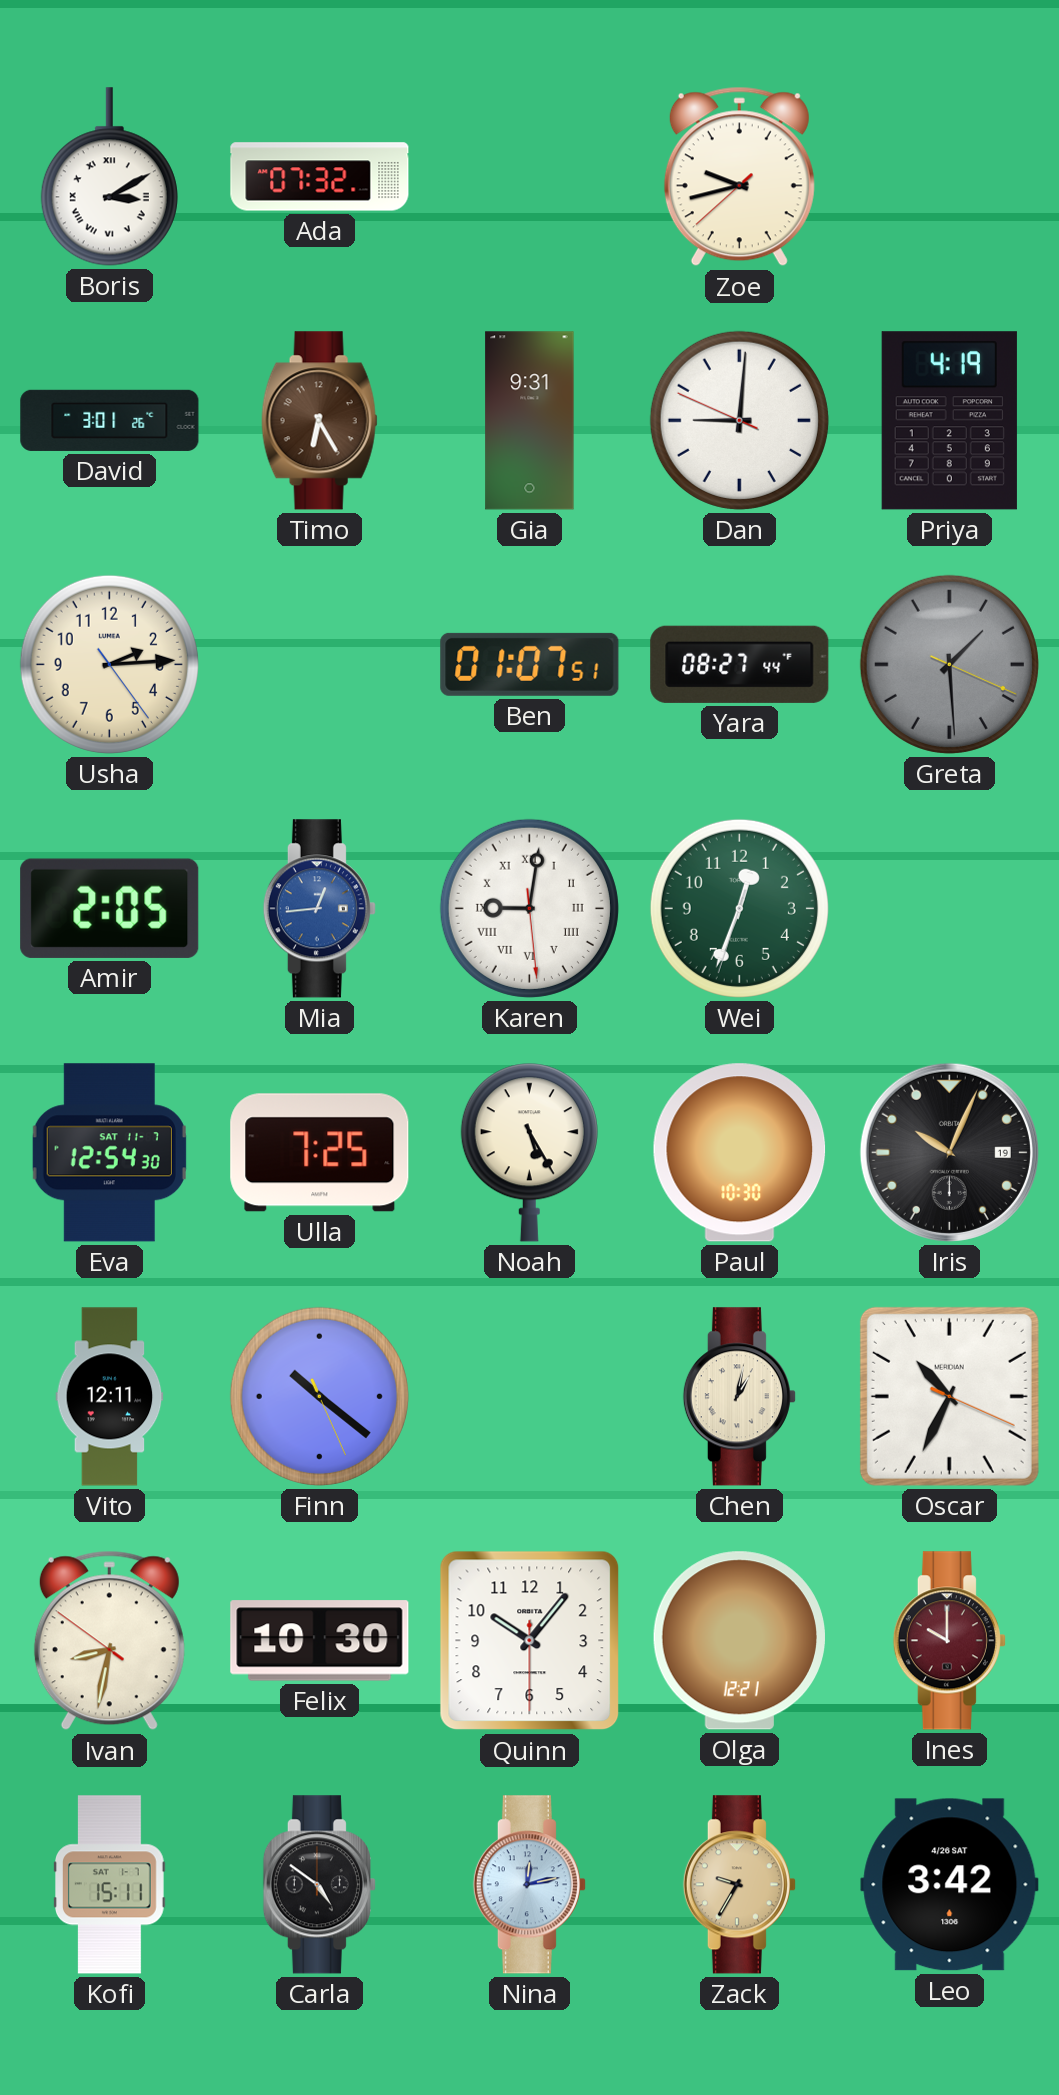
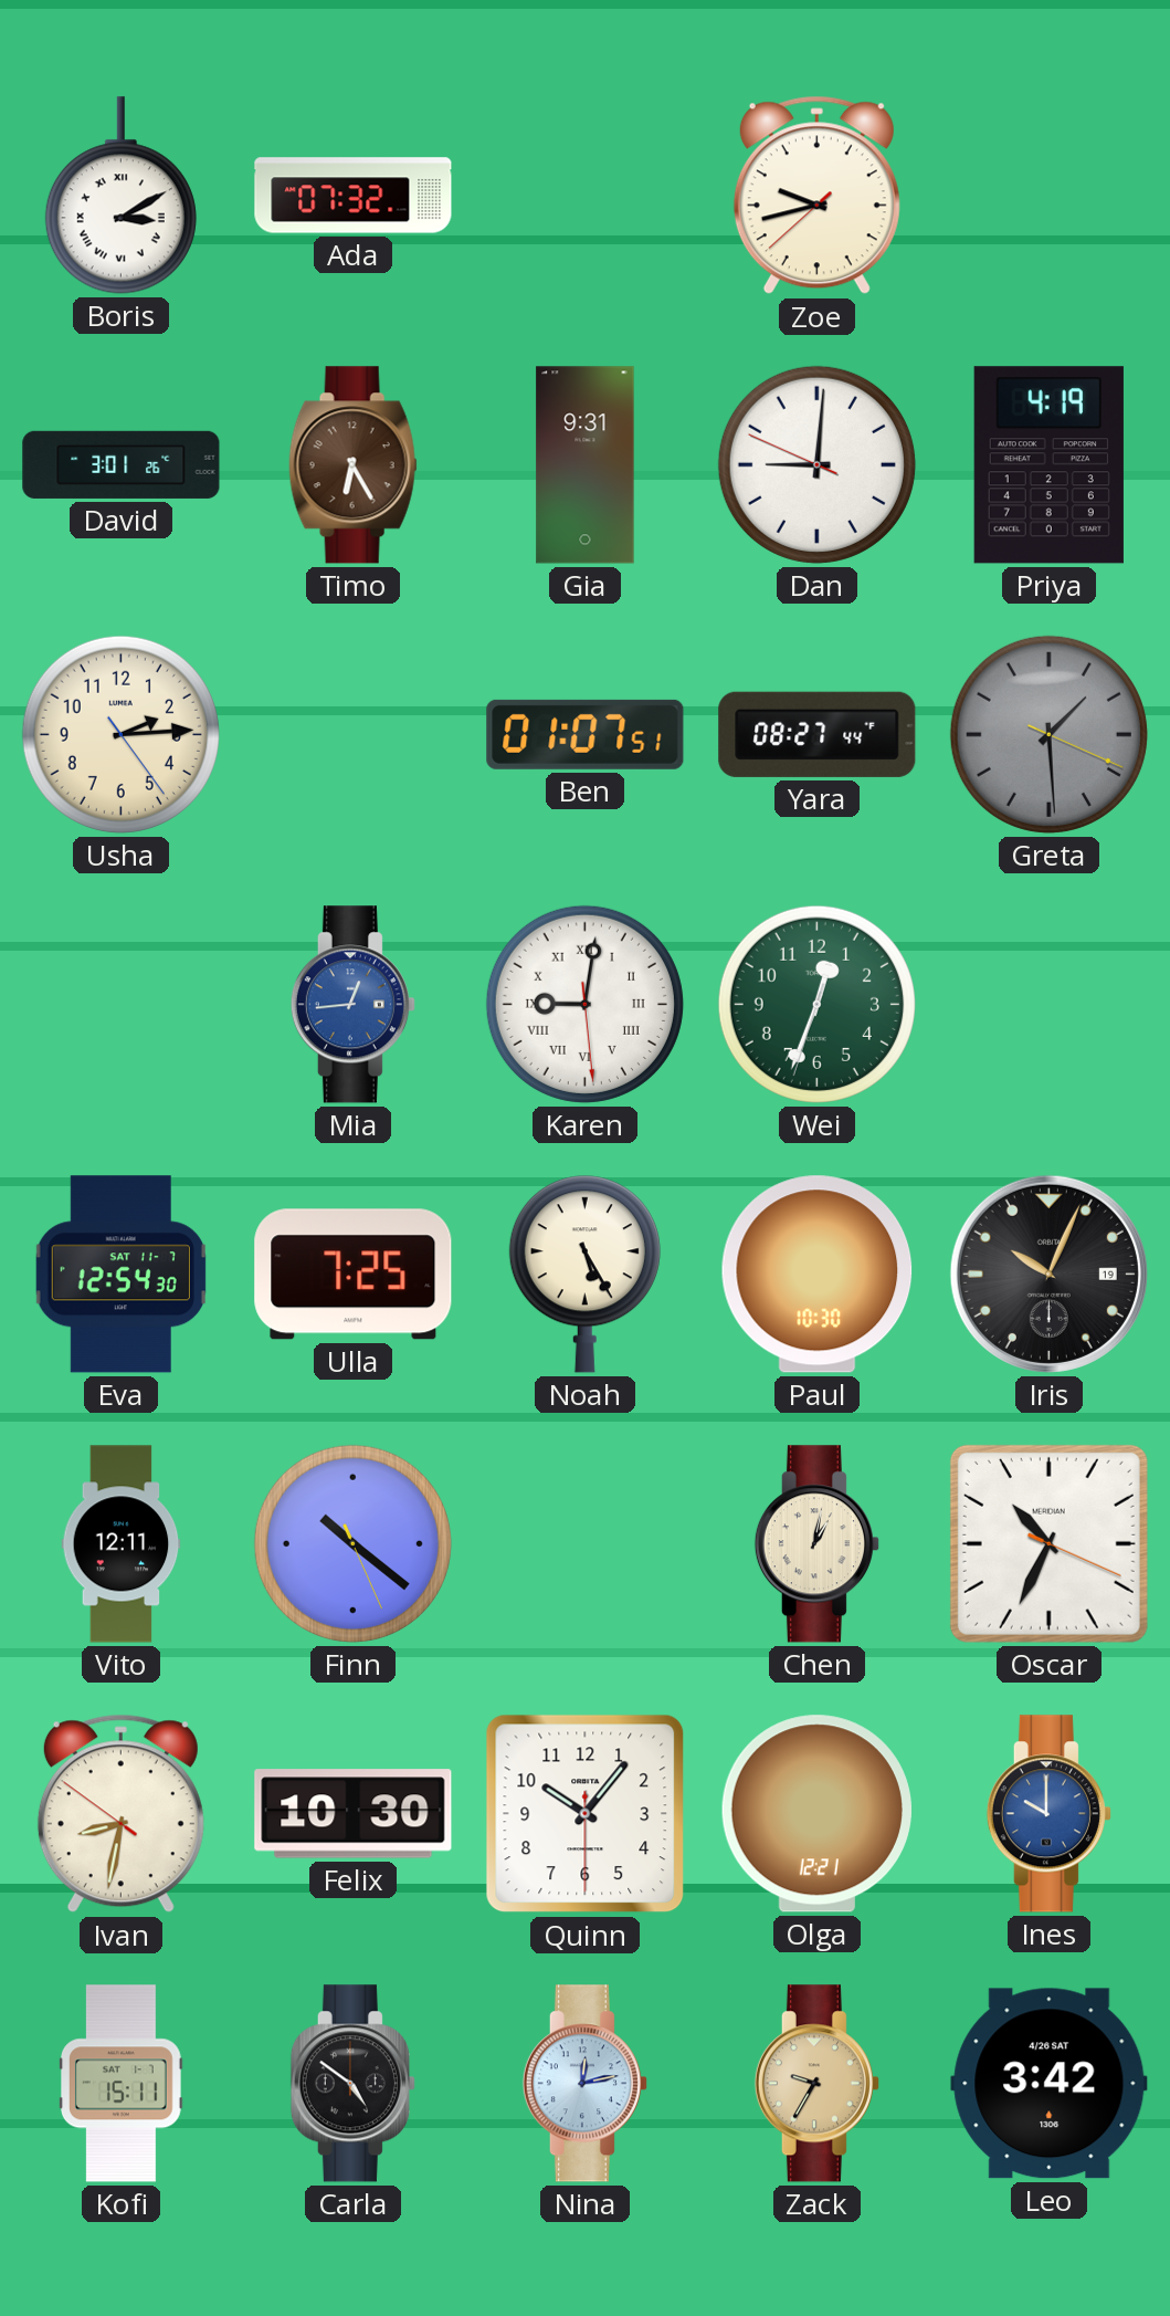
Amir: 2:05 -> none
Ines dial: burgundy -> blue
